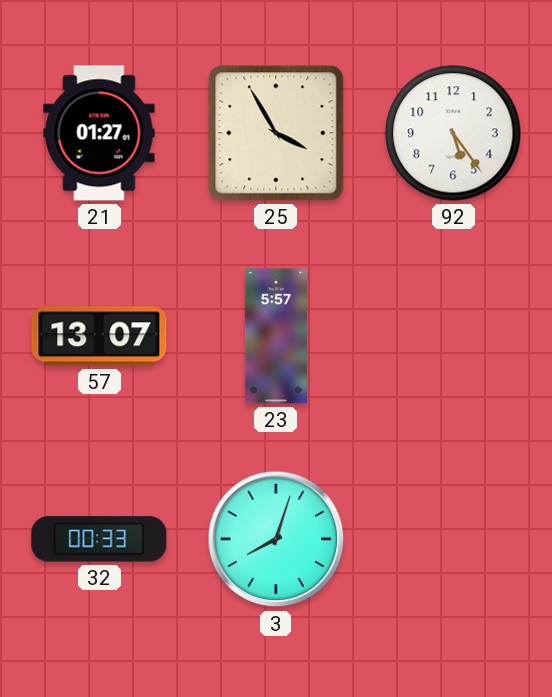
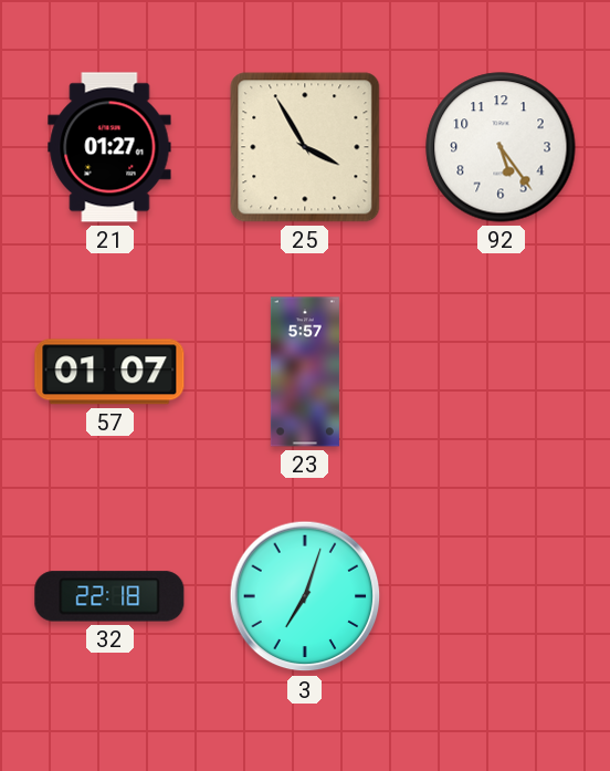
57: 13:07 -> 01:07
32: 00:33 -> 22:18
3: 8:03 -> 7:03
